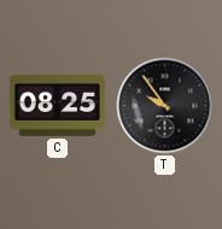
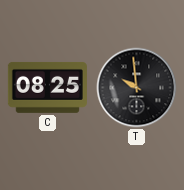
T: 9:54 -> 9:59
